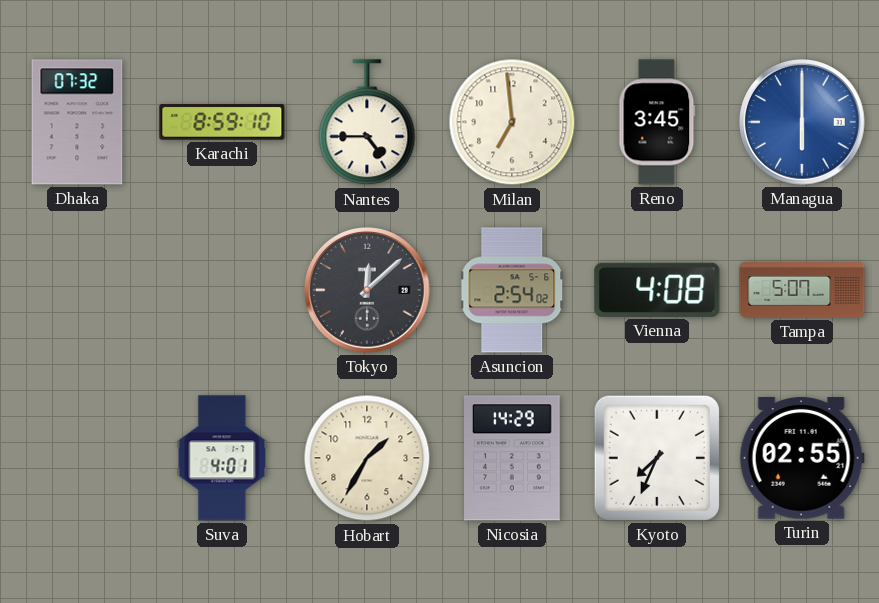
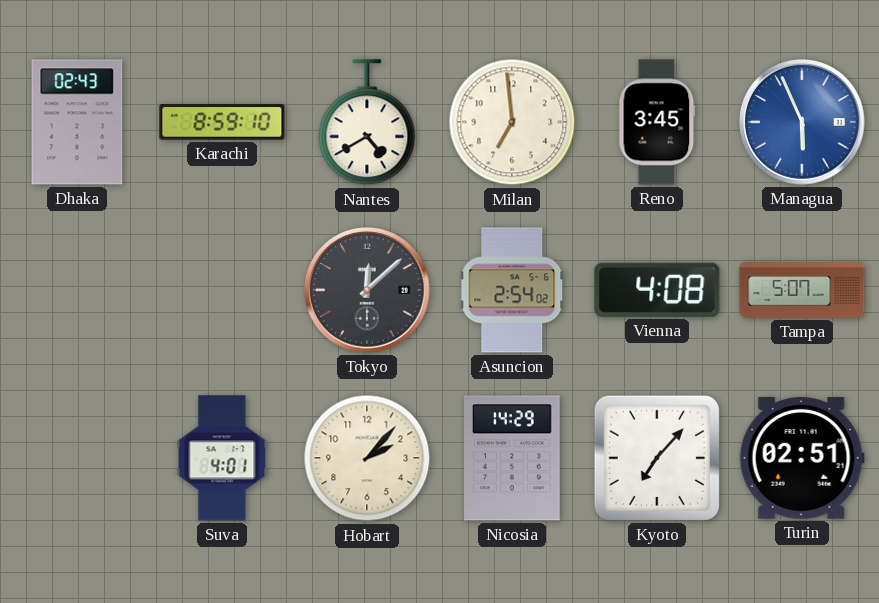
Dhaka: 07:32 -> 02:43
Nantes: 4:45 -> 4:40
Managua: 6:00 -> 5:56
Hobart: 1:35 -> 2:07
Kyoto: 7:34 -> 7:07
Turin: 02:55 -> 02:51
